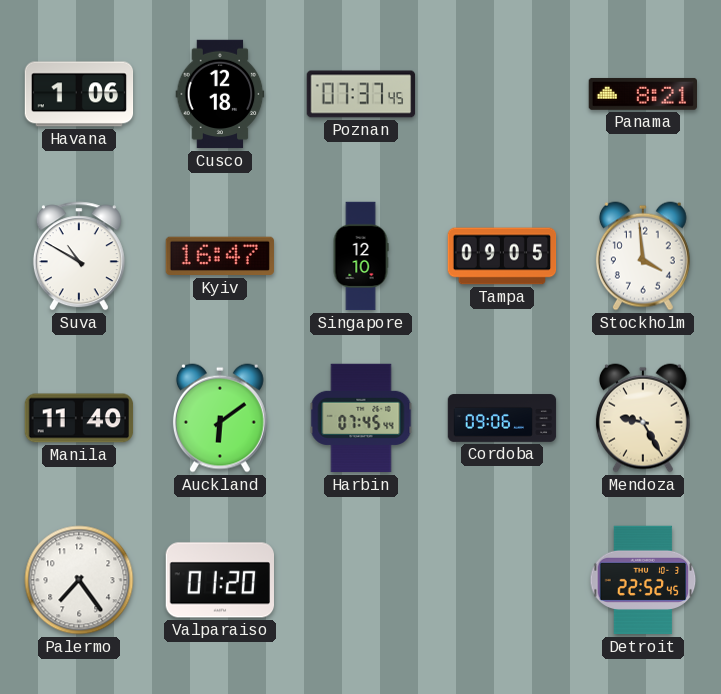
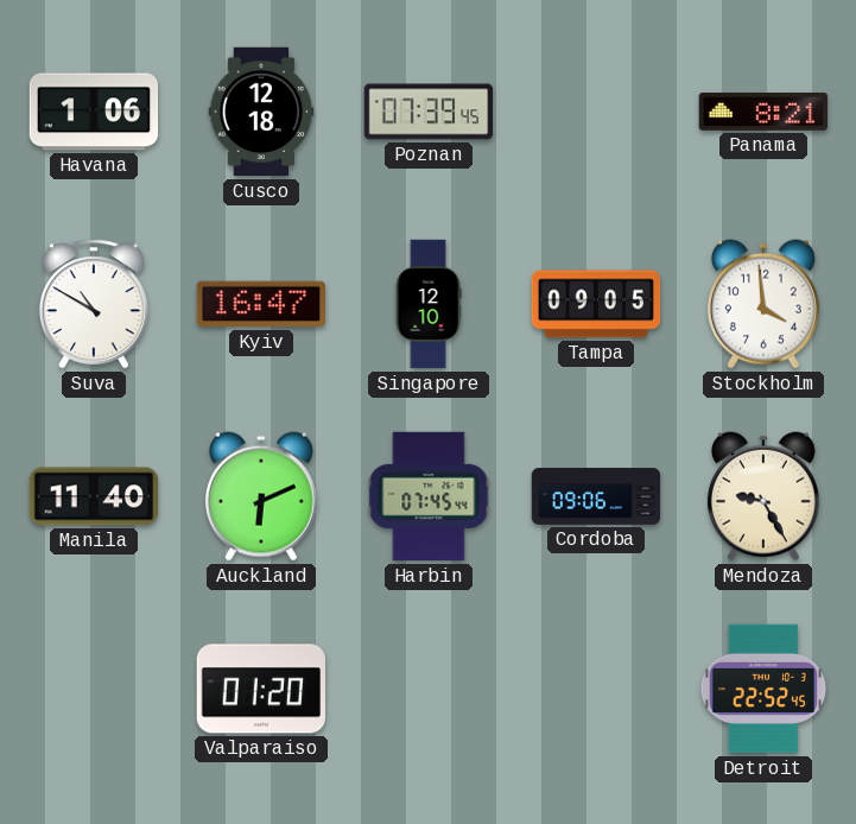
Poznan: 07:37 -> 07:39
Auckland: 6:09 -> 6:11
Palermo: 7:24 -> none
